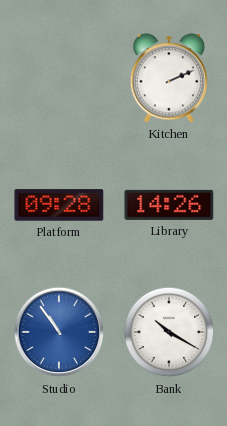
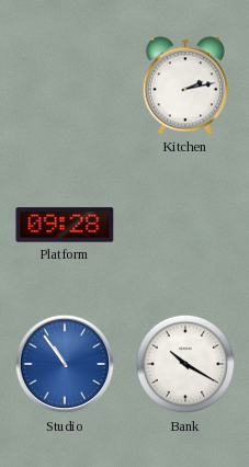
Kitchen: 2:11 -> 2:13
Library: 14:26 -> none
